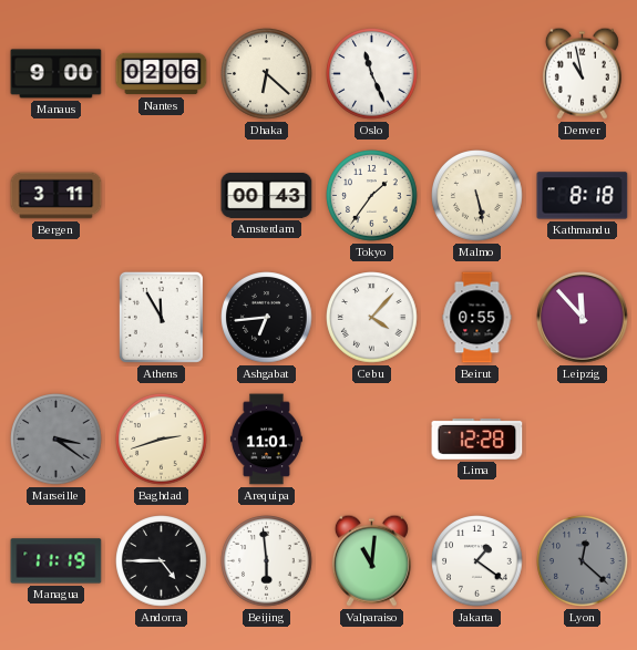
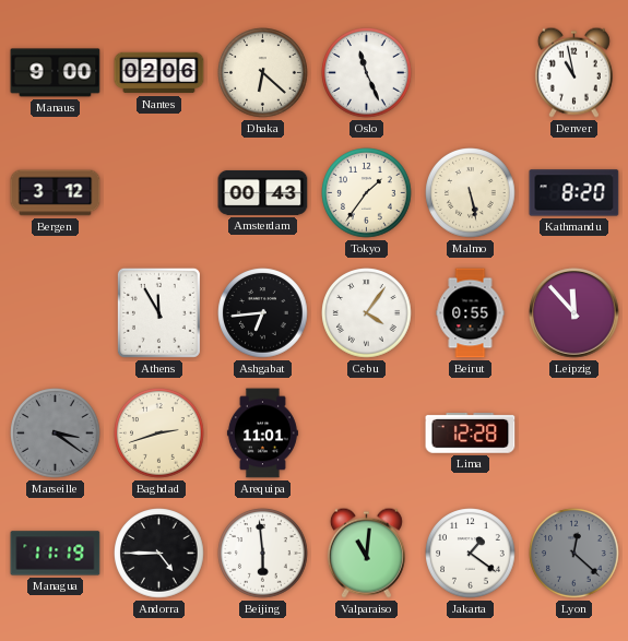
Bergen: 3:11 -> 3:12
Kathmandu: 8:18 -> 8:20
Cebu: 4:07 -> 4:06
